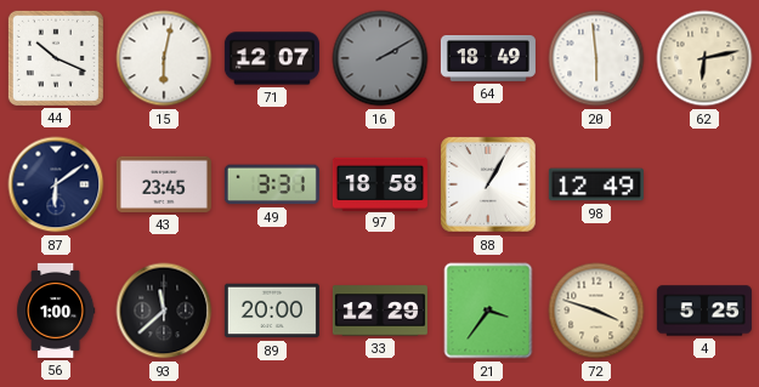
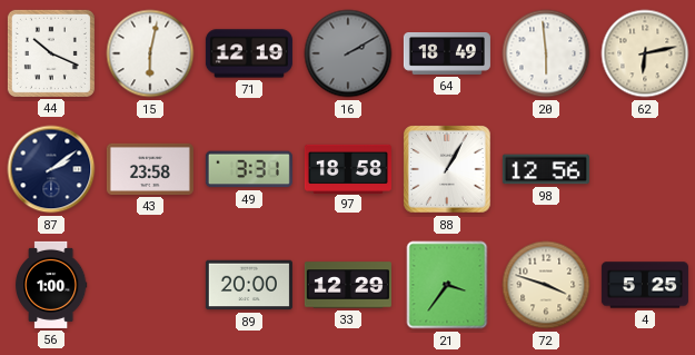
71: 12:07 -> 12:19
87: 6:09 -> 2:09
43: 23:45 -> 23:58
98: 12:49 -> 12:56
93: 11:38 -> none
